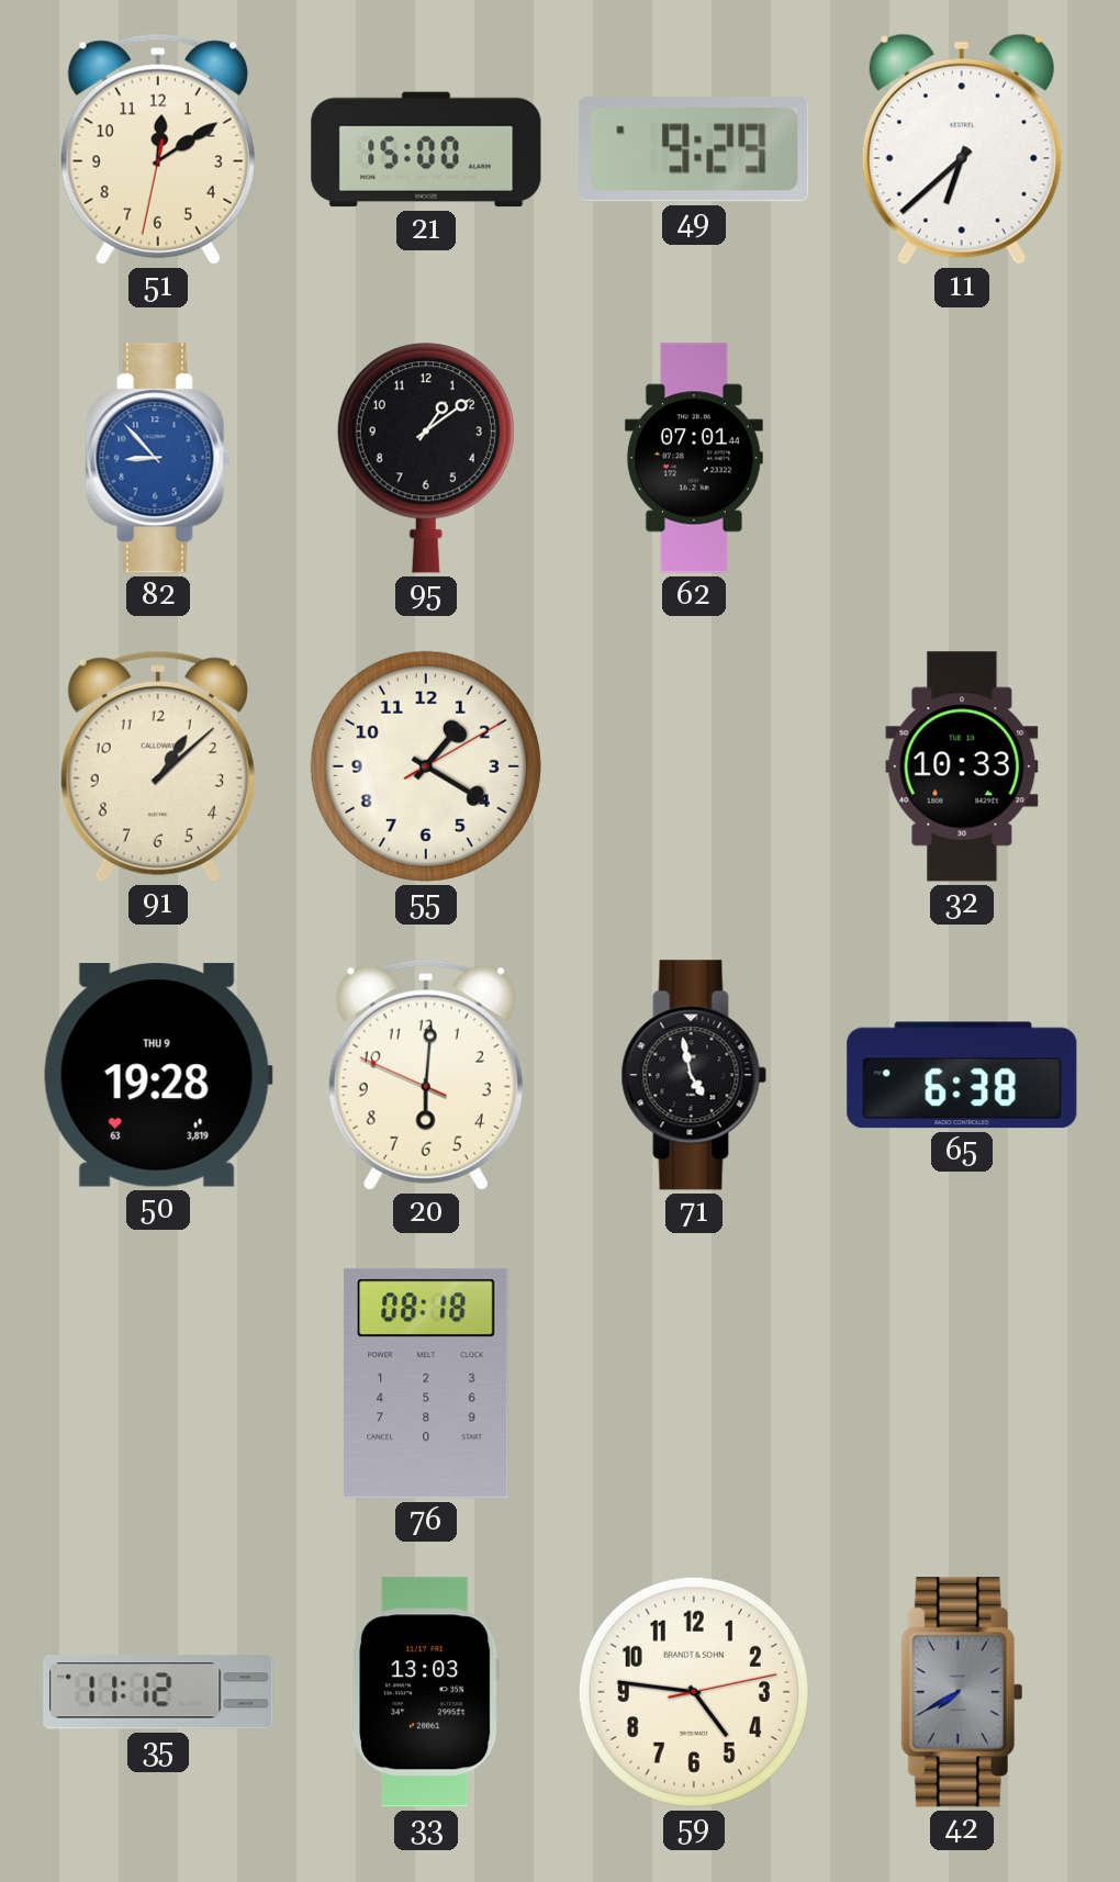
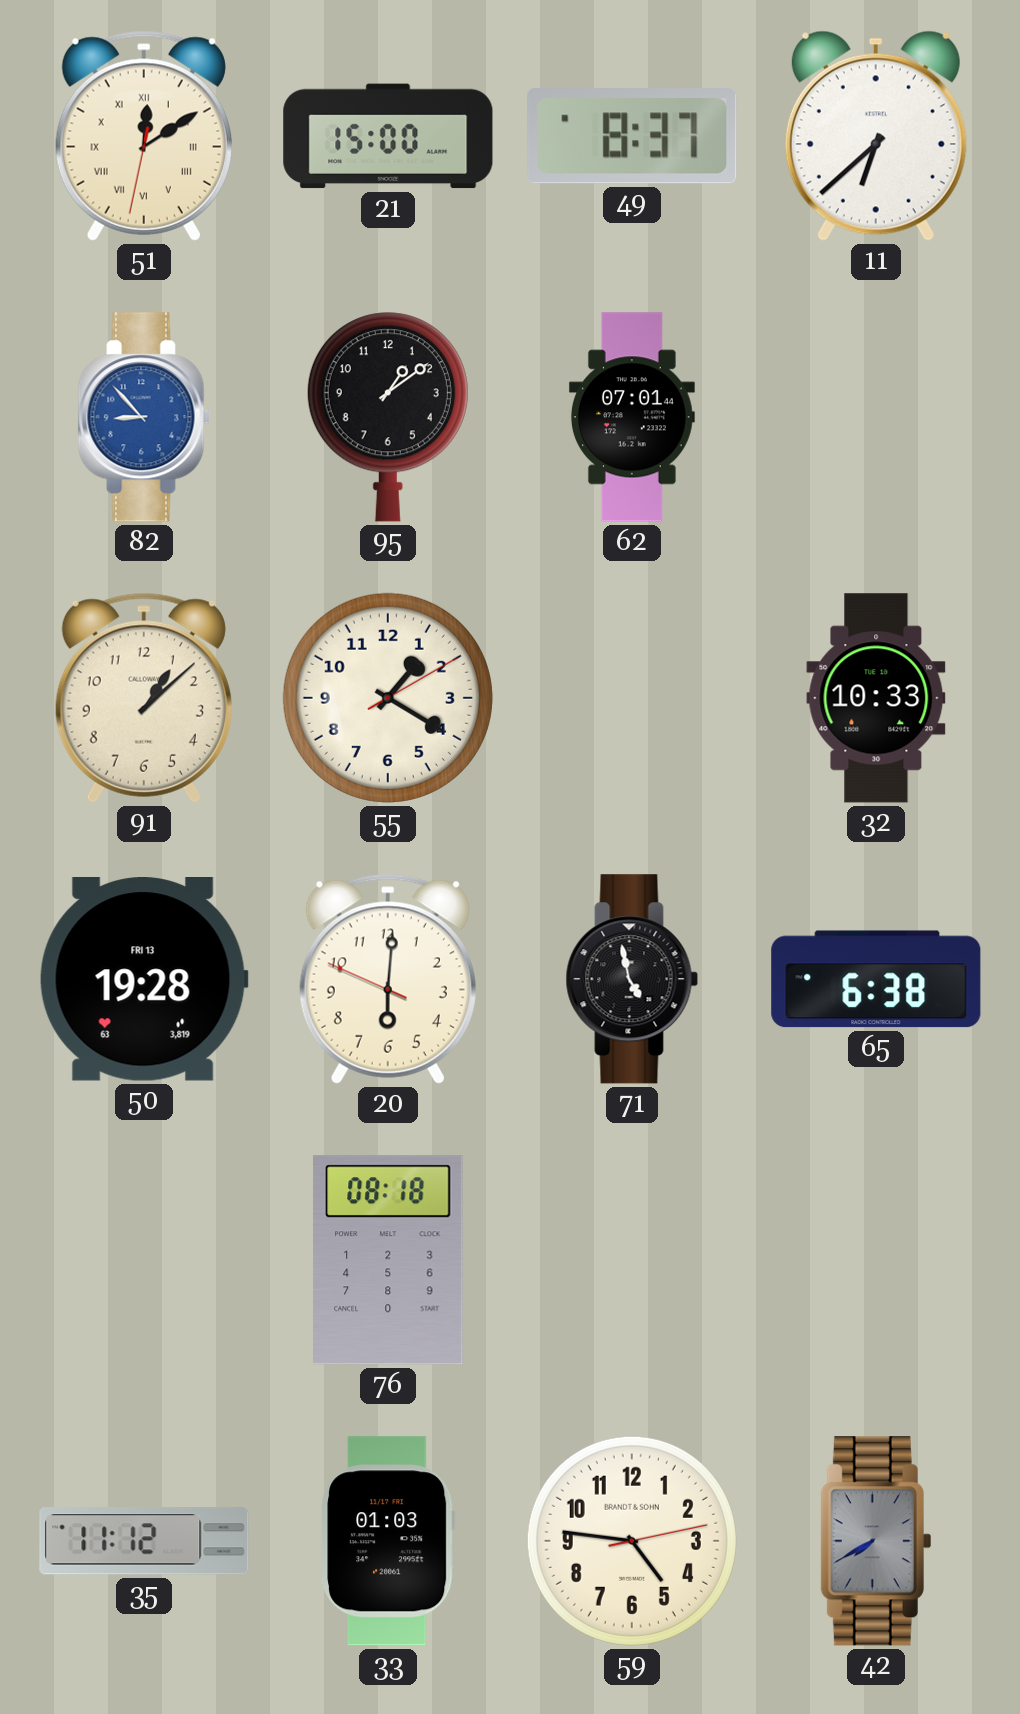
51 numerals: Arabic -> Roman
49: 9:29 -> 8:37
50 date: THU 9 -> FRI 13
33: 13:03 -> 01:03
